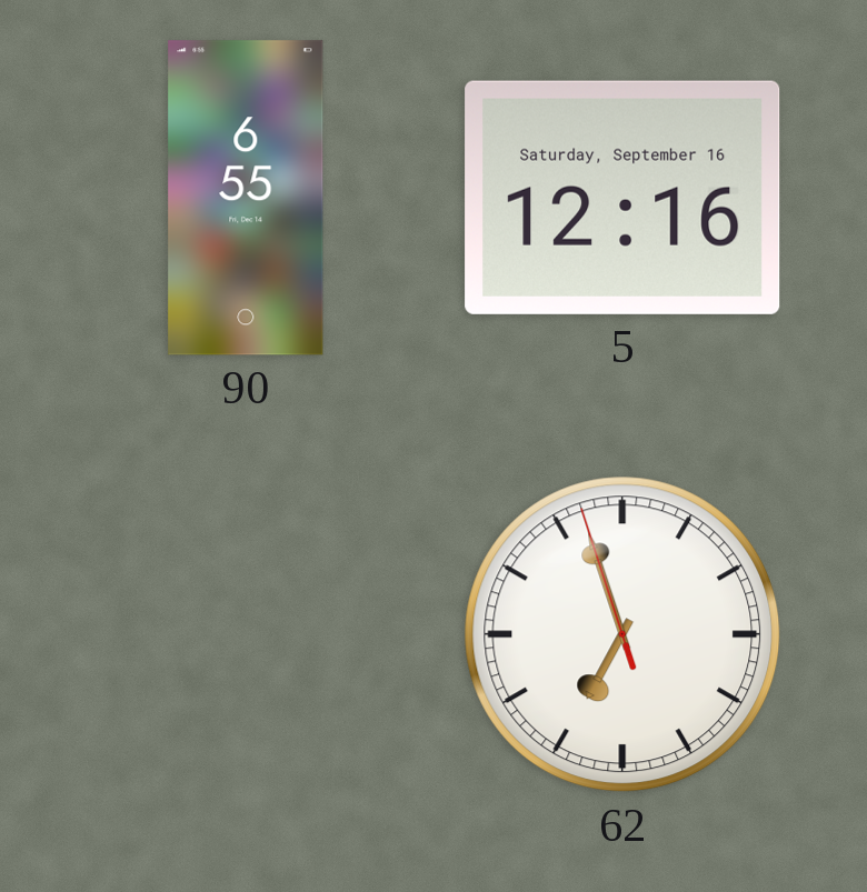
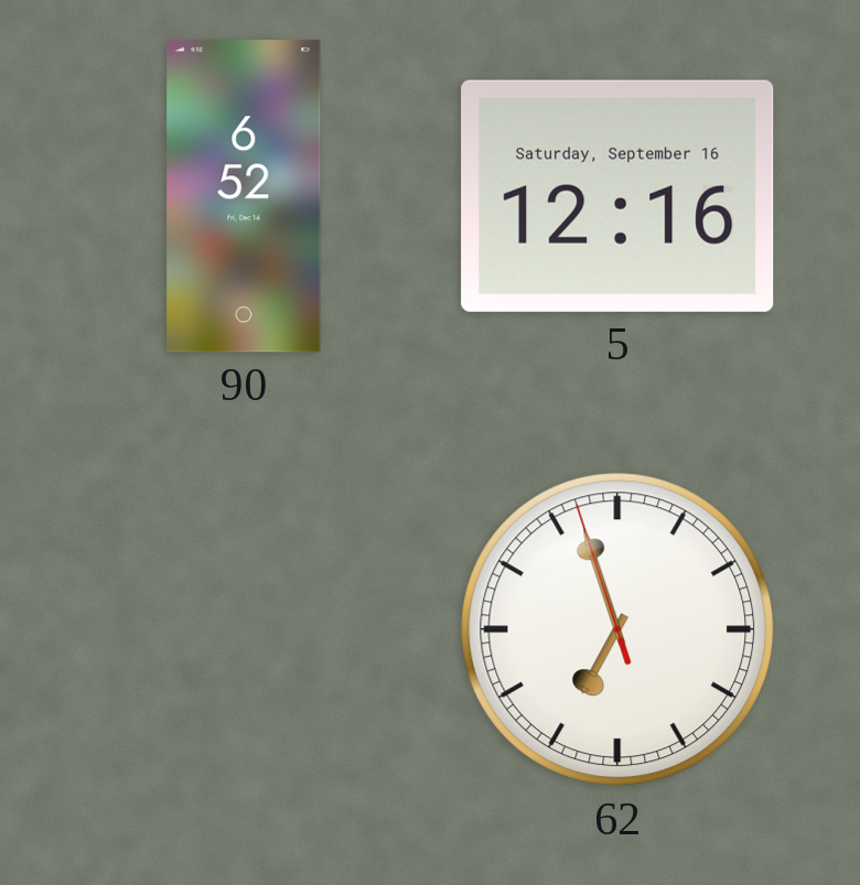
90: 6:55 -> 6:52
